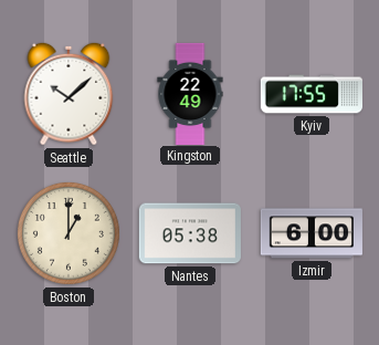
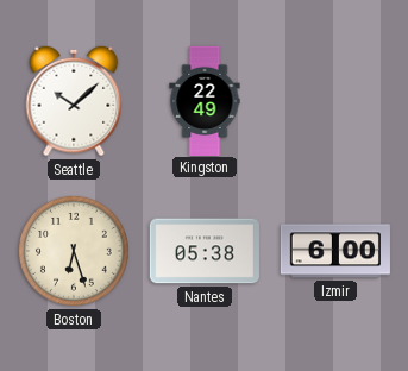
Kyiv: 17:55 -> none
Boston: 1:00 -> 6:27
